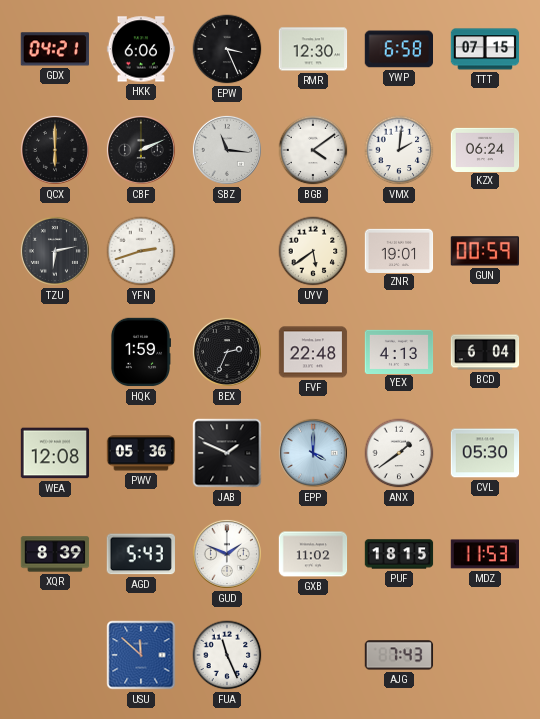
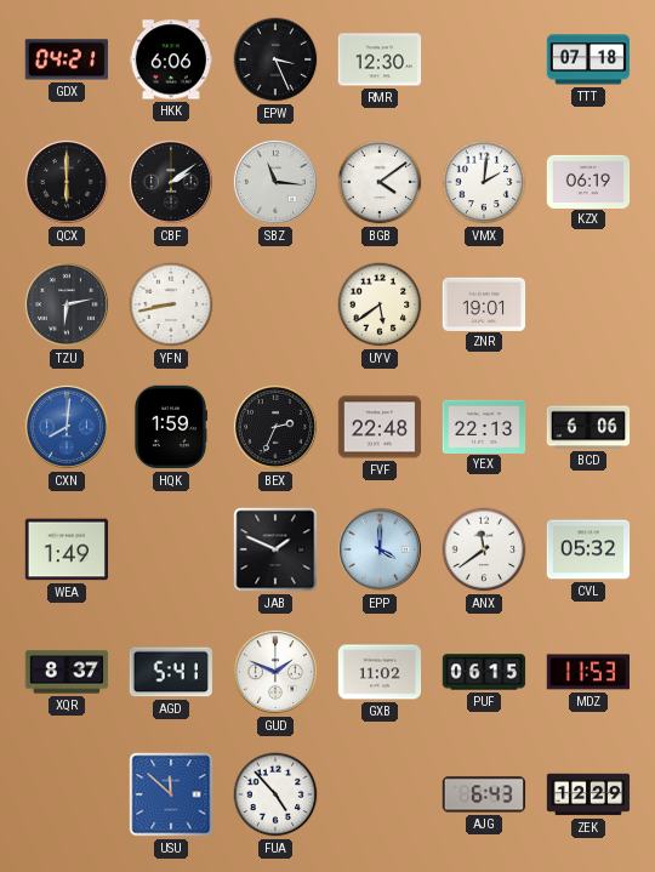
YWP: 6:58 -> none
TTT: 07:15 -> 07:18
CBF: 2:11 -> 2:09
KZX: 06:24 -> 06:19
YFN: 2:42 -> 8:43
GUN: 00:59 -> none
CXN: none -> 8:01
YEX: 4:13 -> 22:13
BCD: 6:04 -> 6:06
WEA: 12:08 -> 1:49
PWV: 05:36 -> none
ANX: 1:39 -> 11:39
CVL: 05:30 -> 05:32
XQR: 8:39 -> 8:37
AGD: 5:43 -> 5:41
PUF: 18:15 -> 06:15
FUA: 11:26 -> 4:53
AJG: 7:43 -> 6:43
ZEK: none -> 12:29
